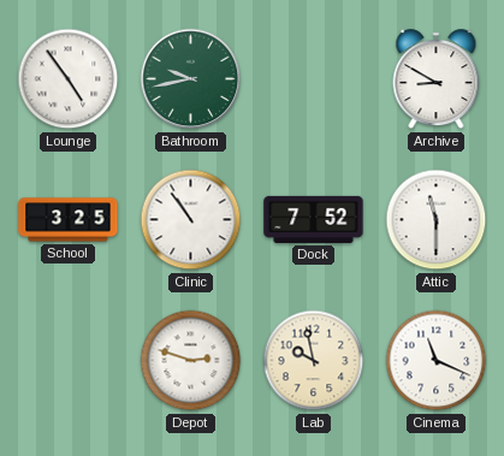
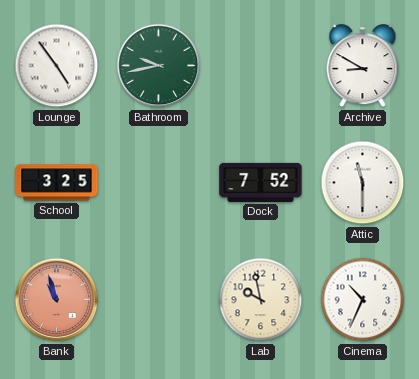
Clinic: 10:54 -> none
Bank: none -> 10:57
Depot: 2:48 -> none
Cinema: 11:19 -> 10:34
